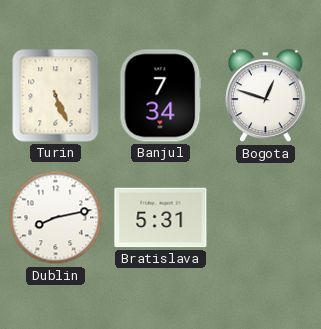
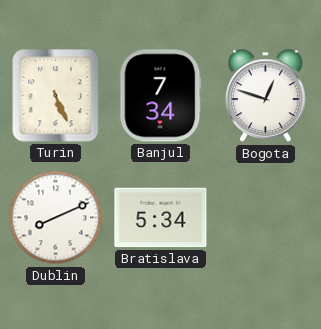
Dublin: 8:13 -> 8:11
Bratislava: 5:31 -> 5:34
